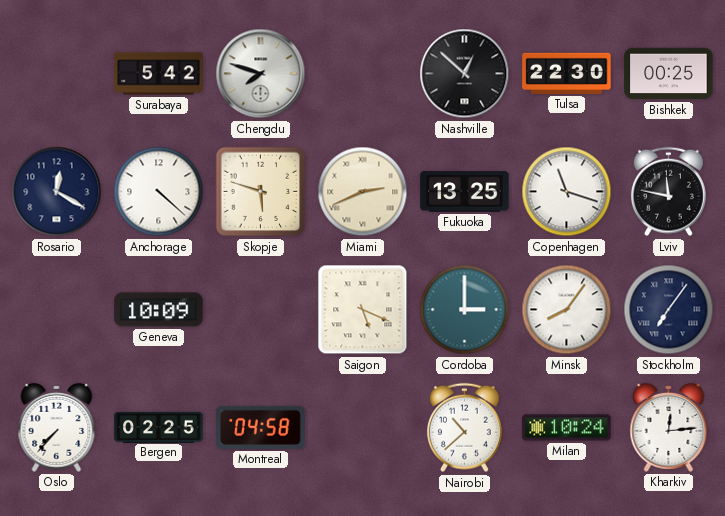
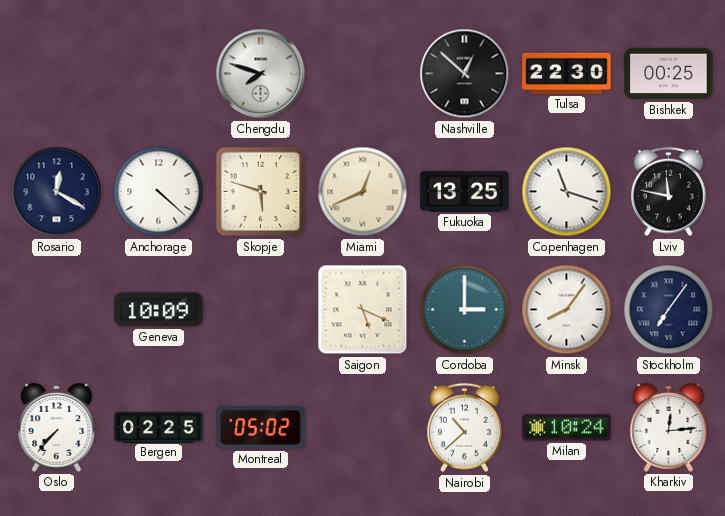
Surabaya: 5:42 -> none
Miami: 2:41 -> 12:41
Montreal: 04:58 -> 05:02
